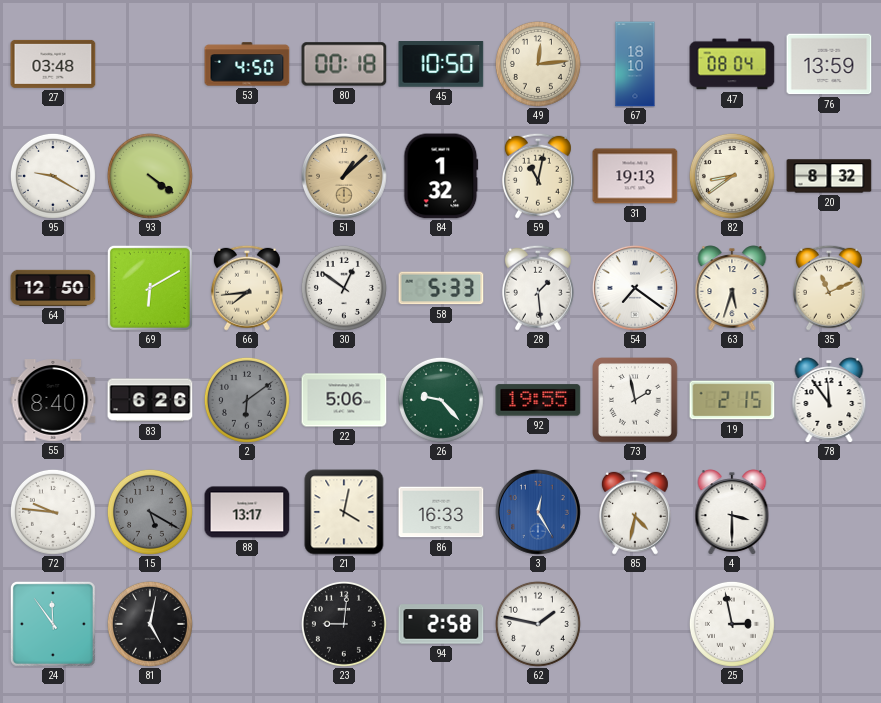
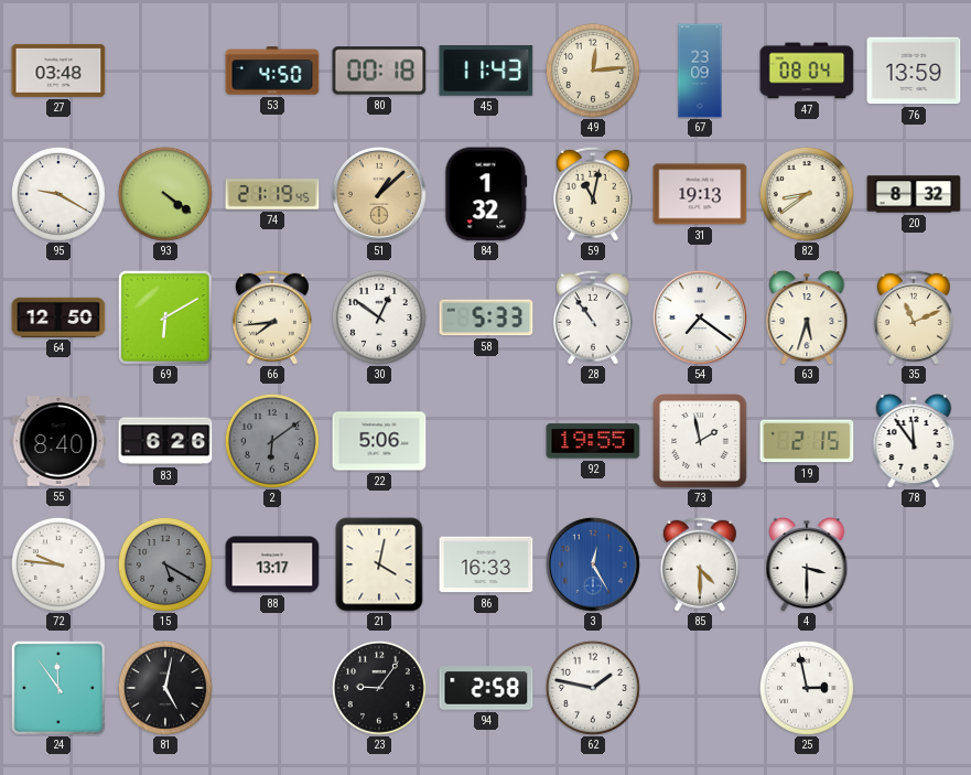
45: 10:50 -> 11:43
67: 18:10 -> 23:09
74: none -> 21:19
28: 1:29 -> 10:54
26: 9:23 -> none
85: 4:32 -> 4:30
23: 9:01 -> 9:06
